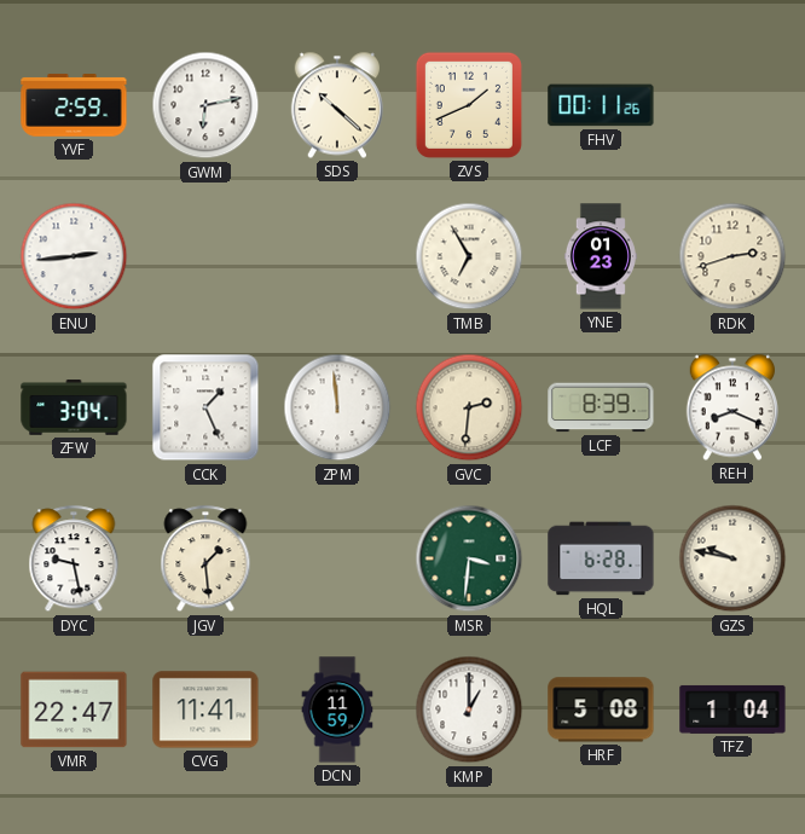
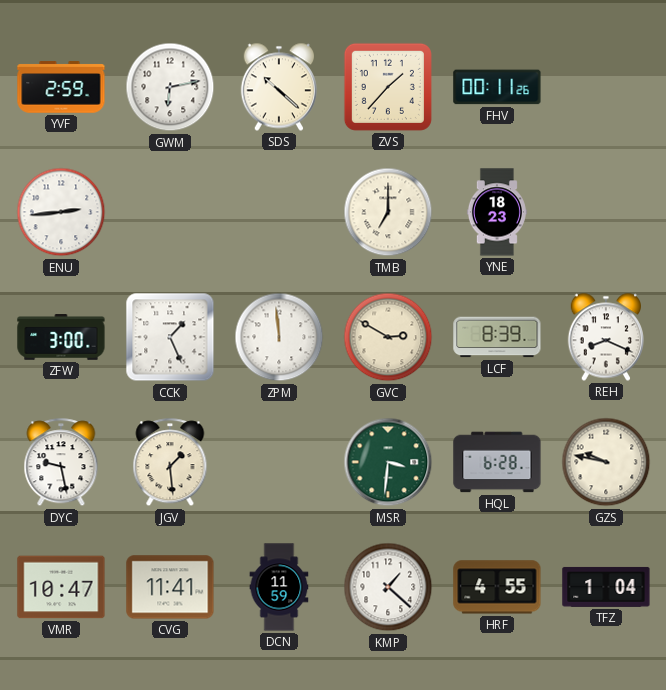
ZVS: 1:41 -> 1:37
TMB: 6:55 -> 7:00
YNE: 01:23 -> 18:23
RDK: 2:42 -> none
ZFW: 3:04 -> 3:00
GVC: 2:31 -> 2:50
VMR: 22:47 -> 10:47
KMP: 1:00 -> 1:22
HRF: 5:08 -> 4:55
